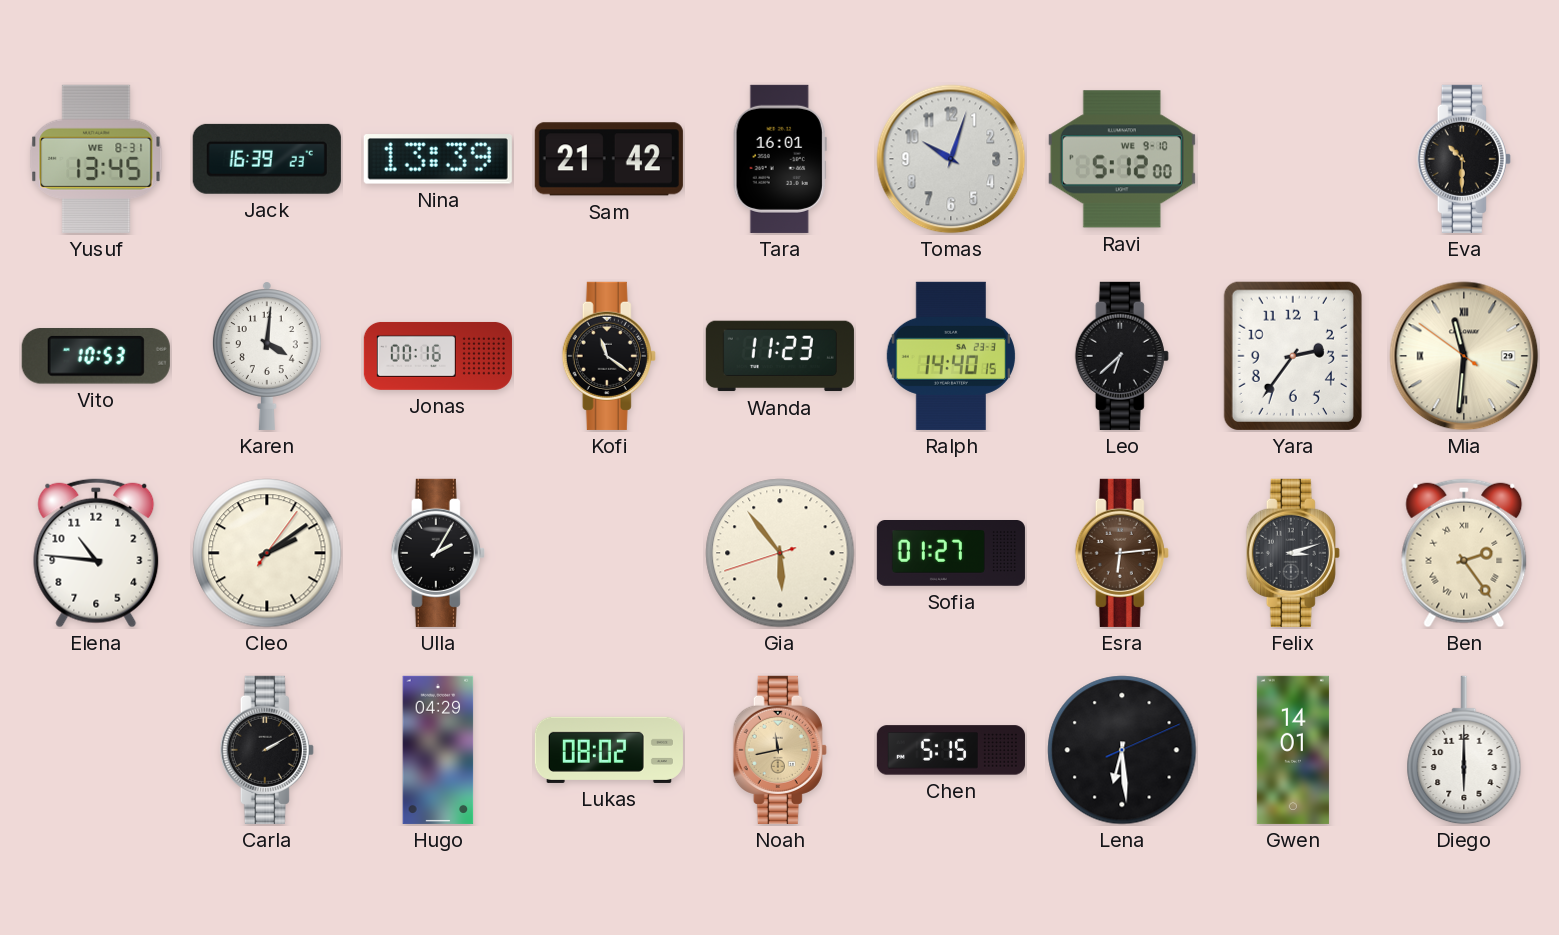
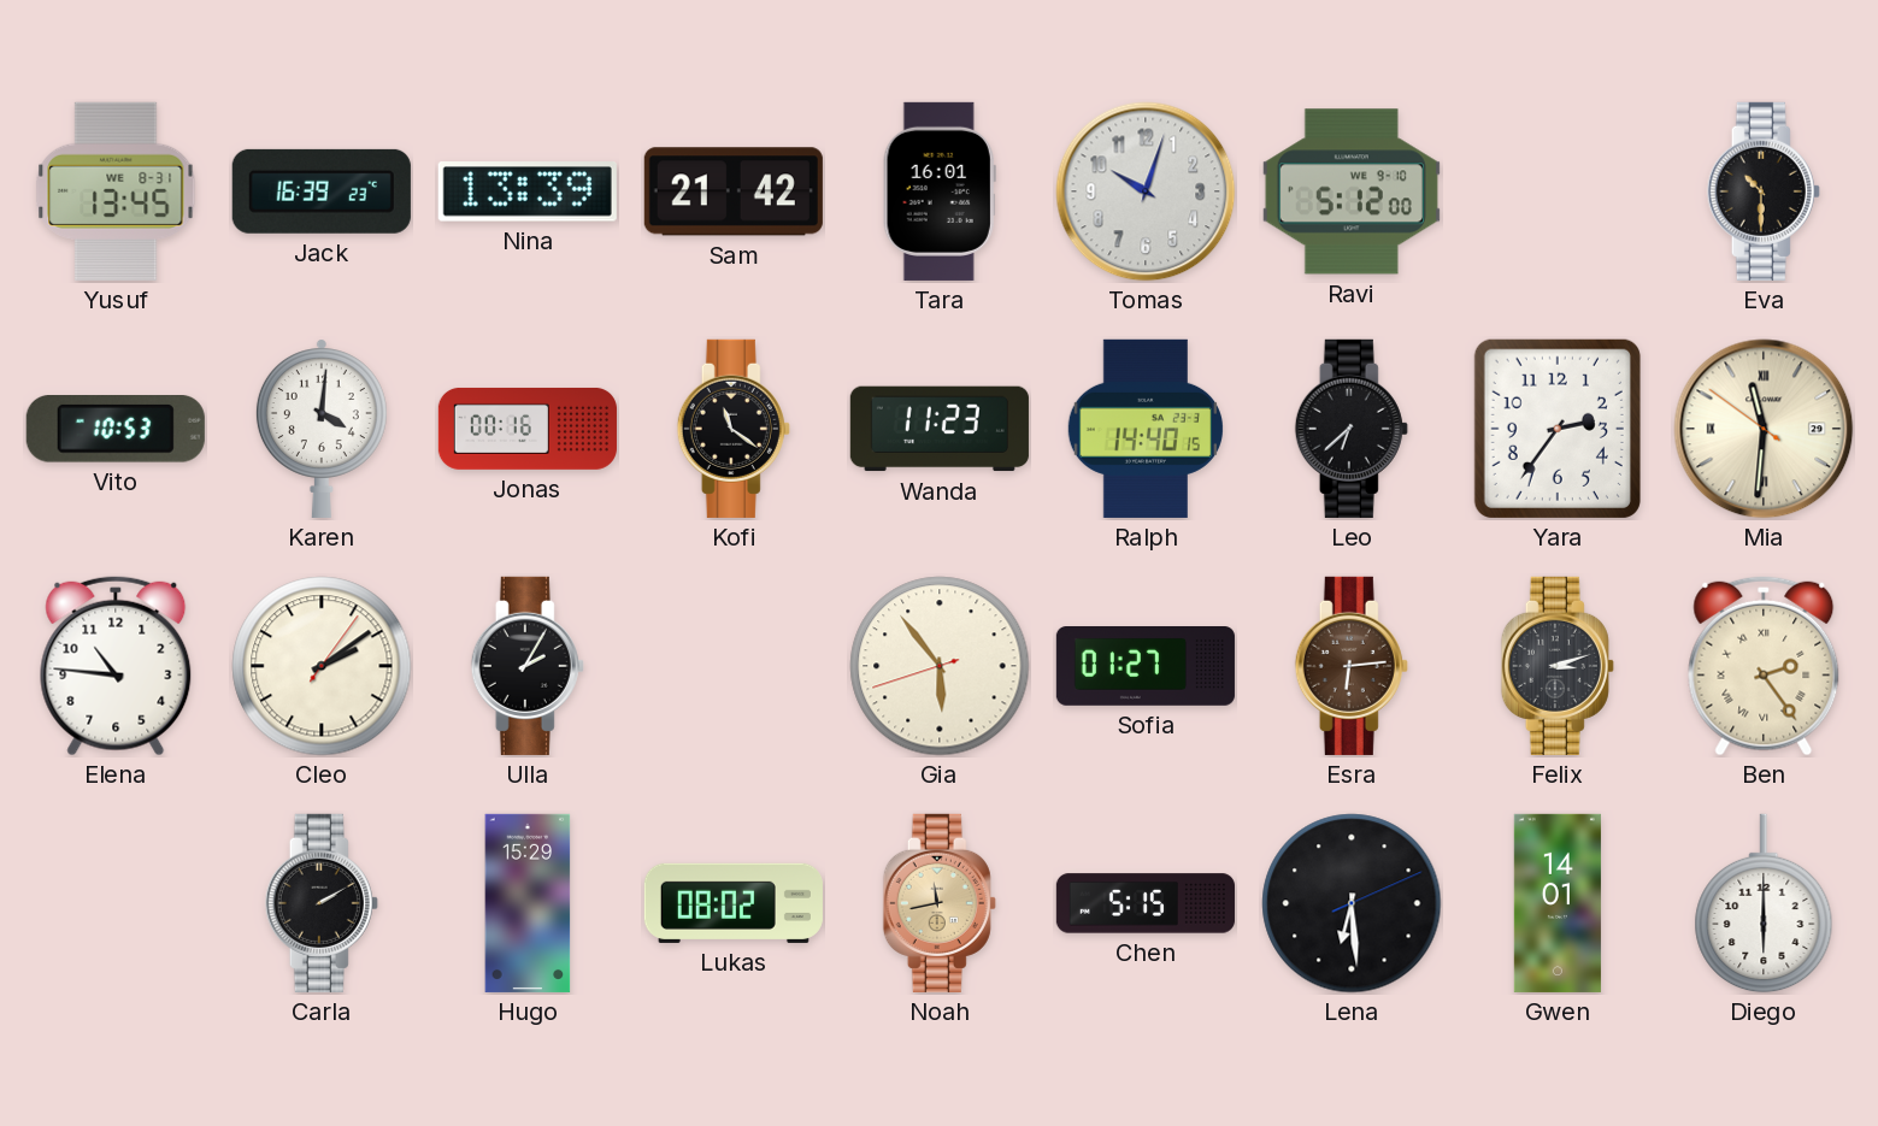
Hugo: 04:29 -> 15:29
